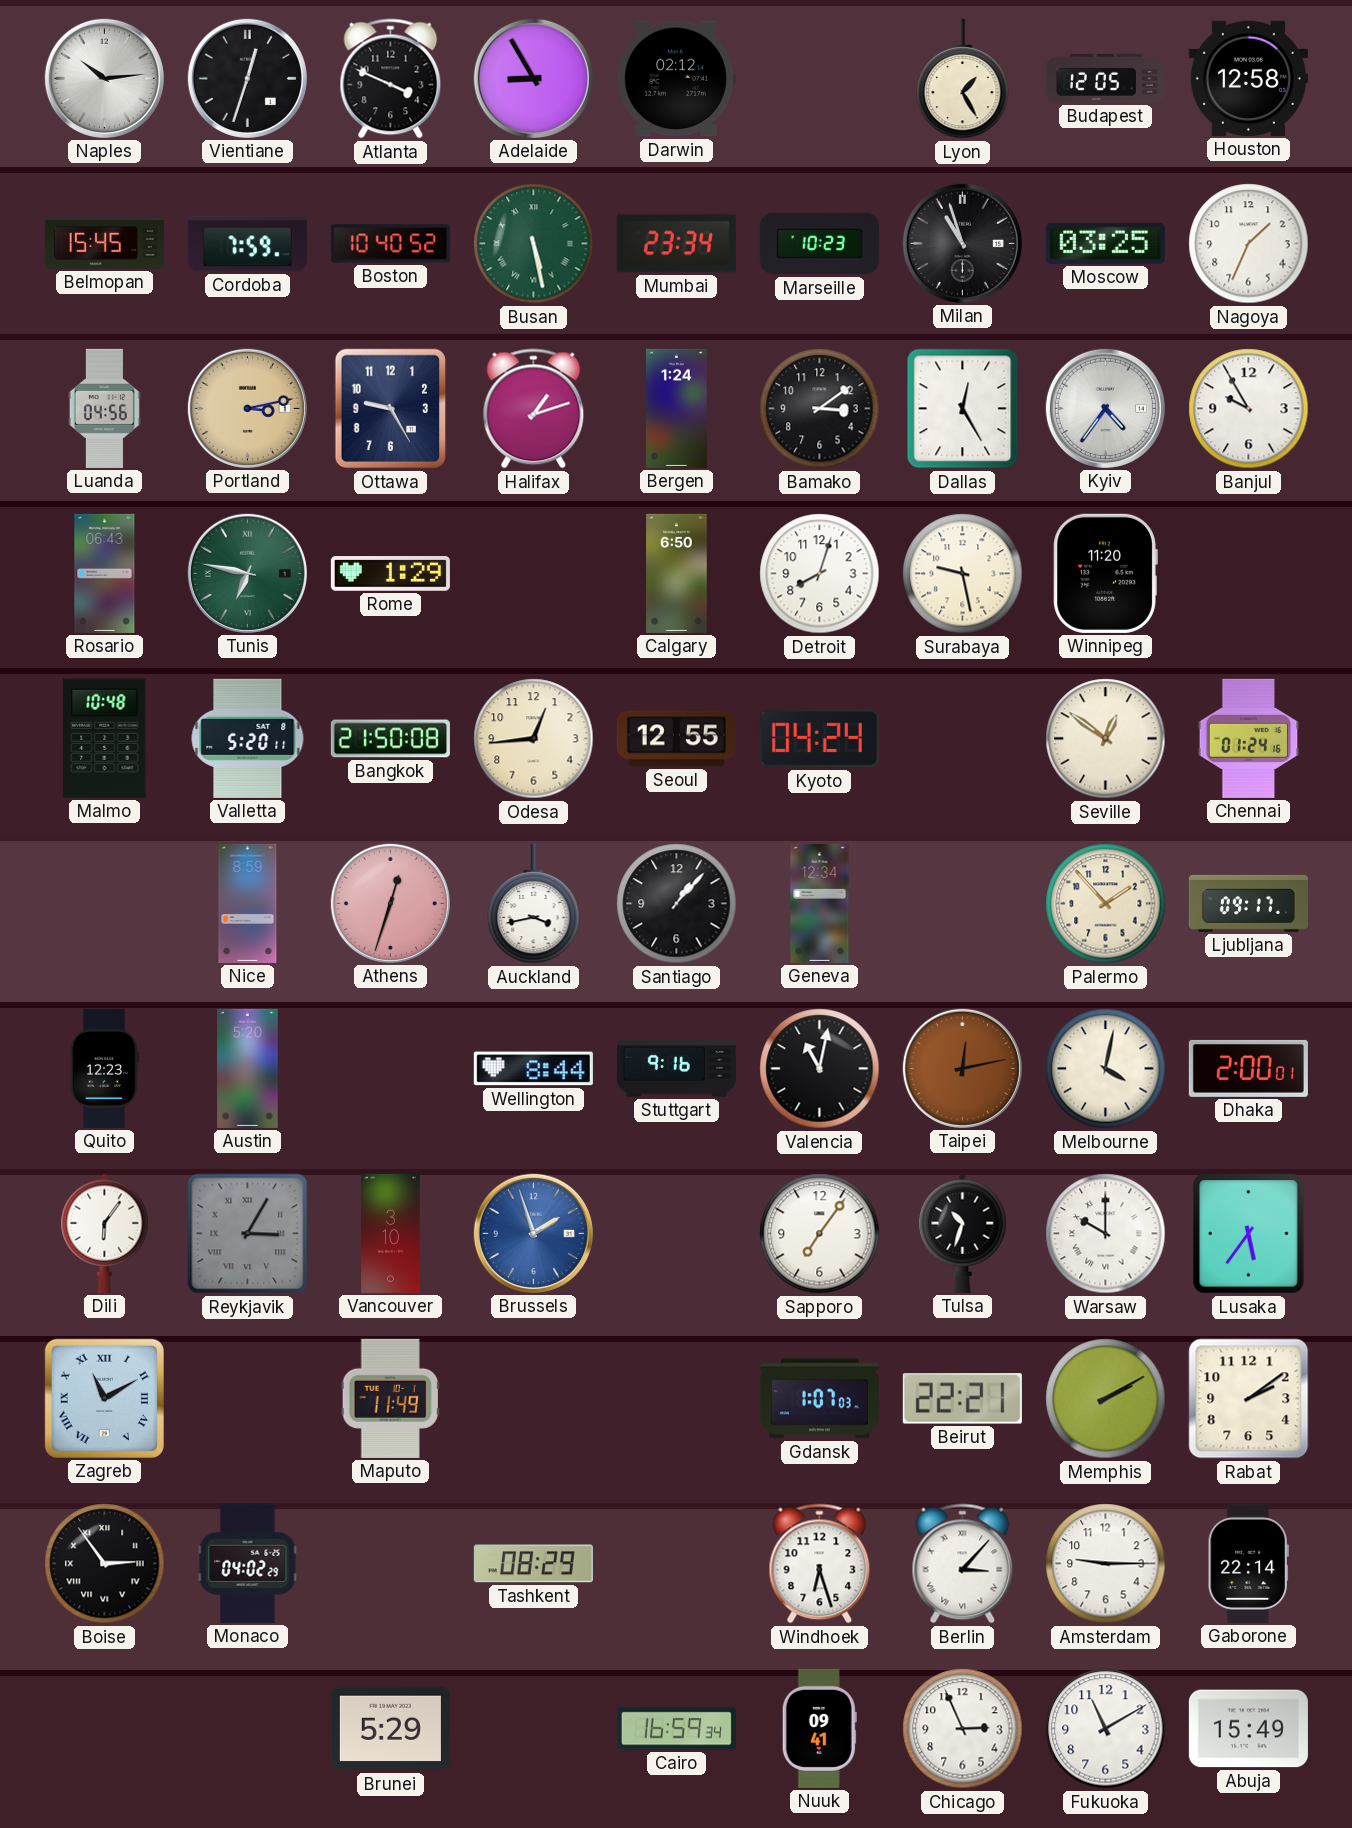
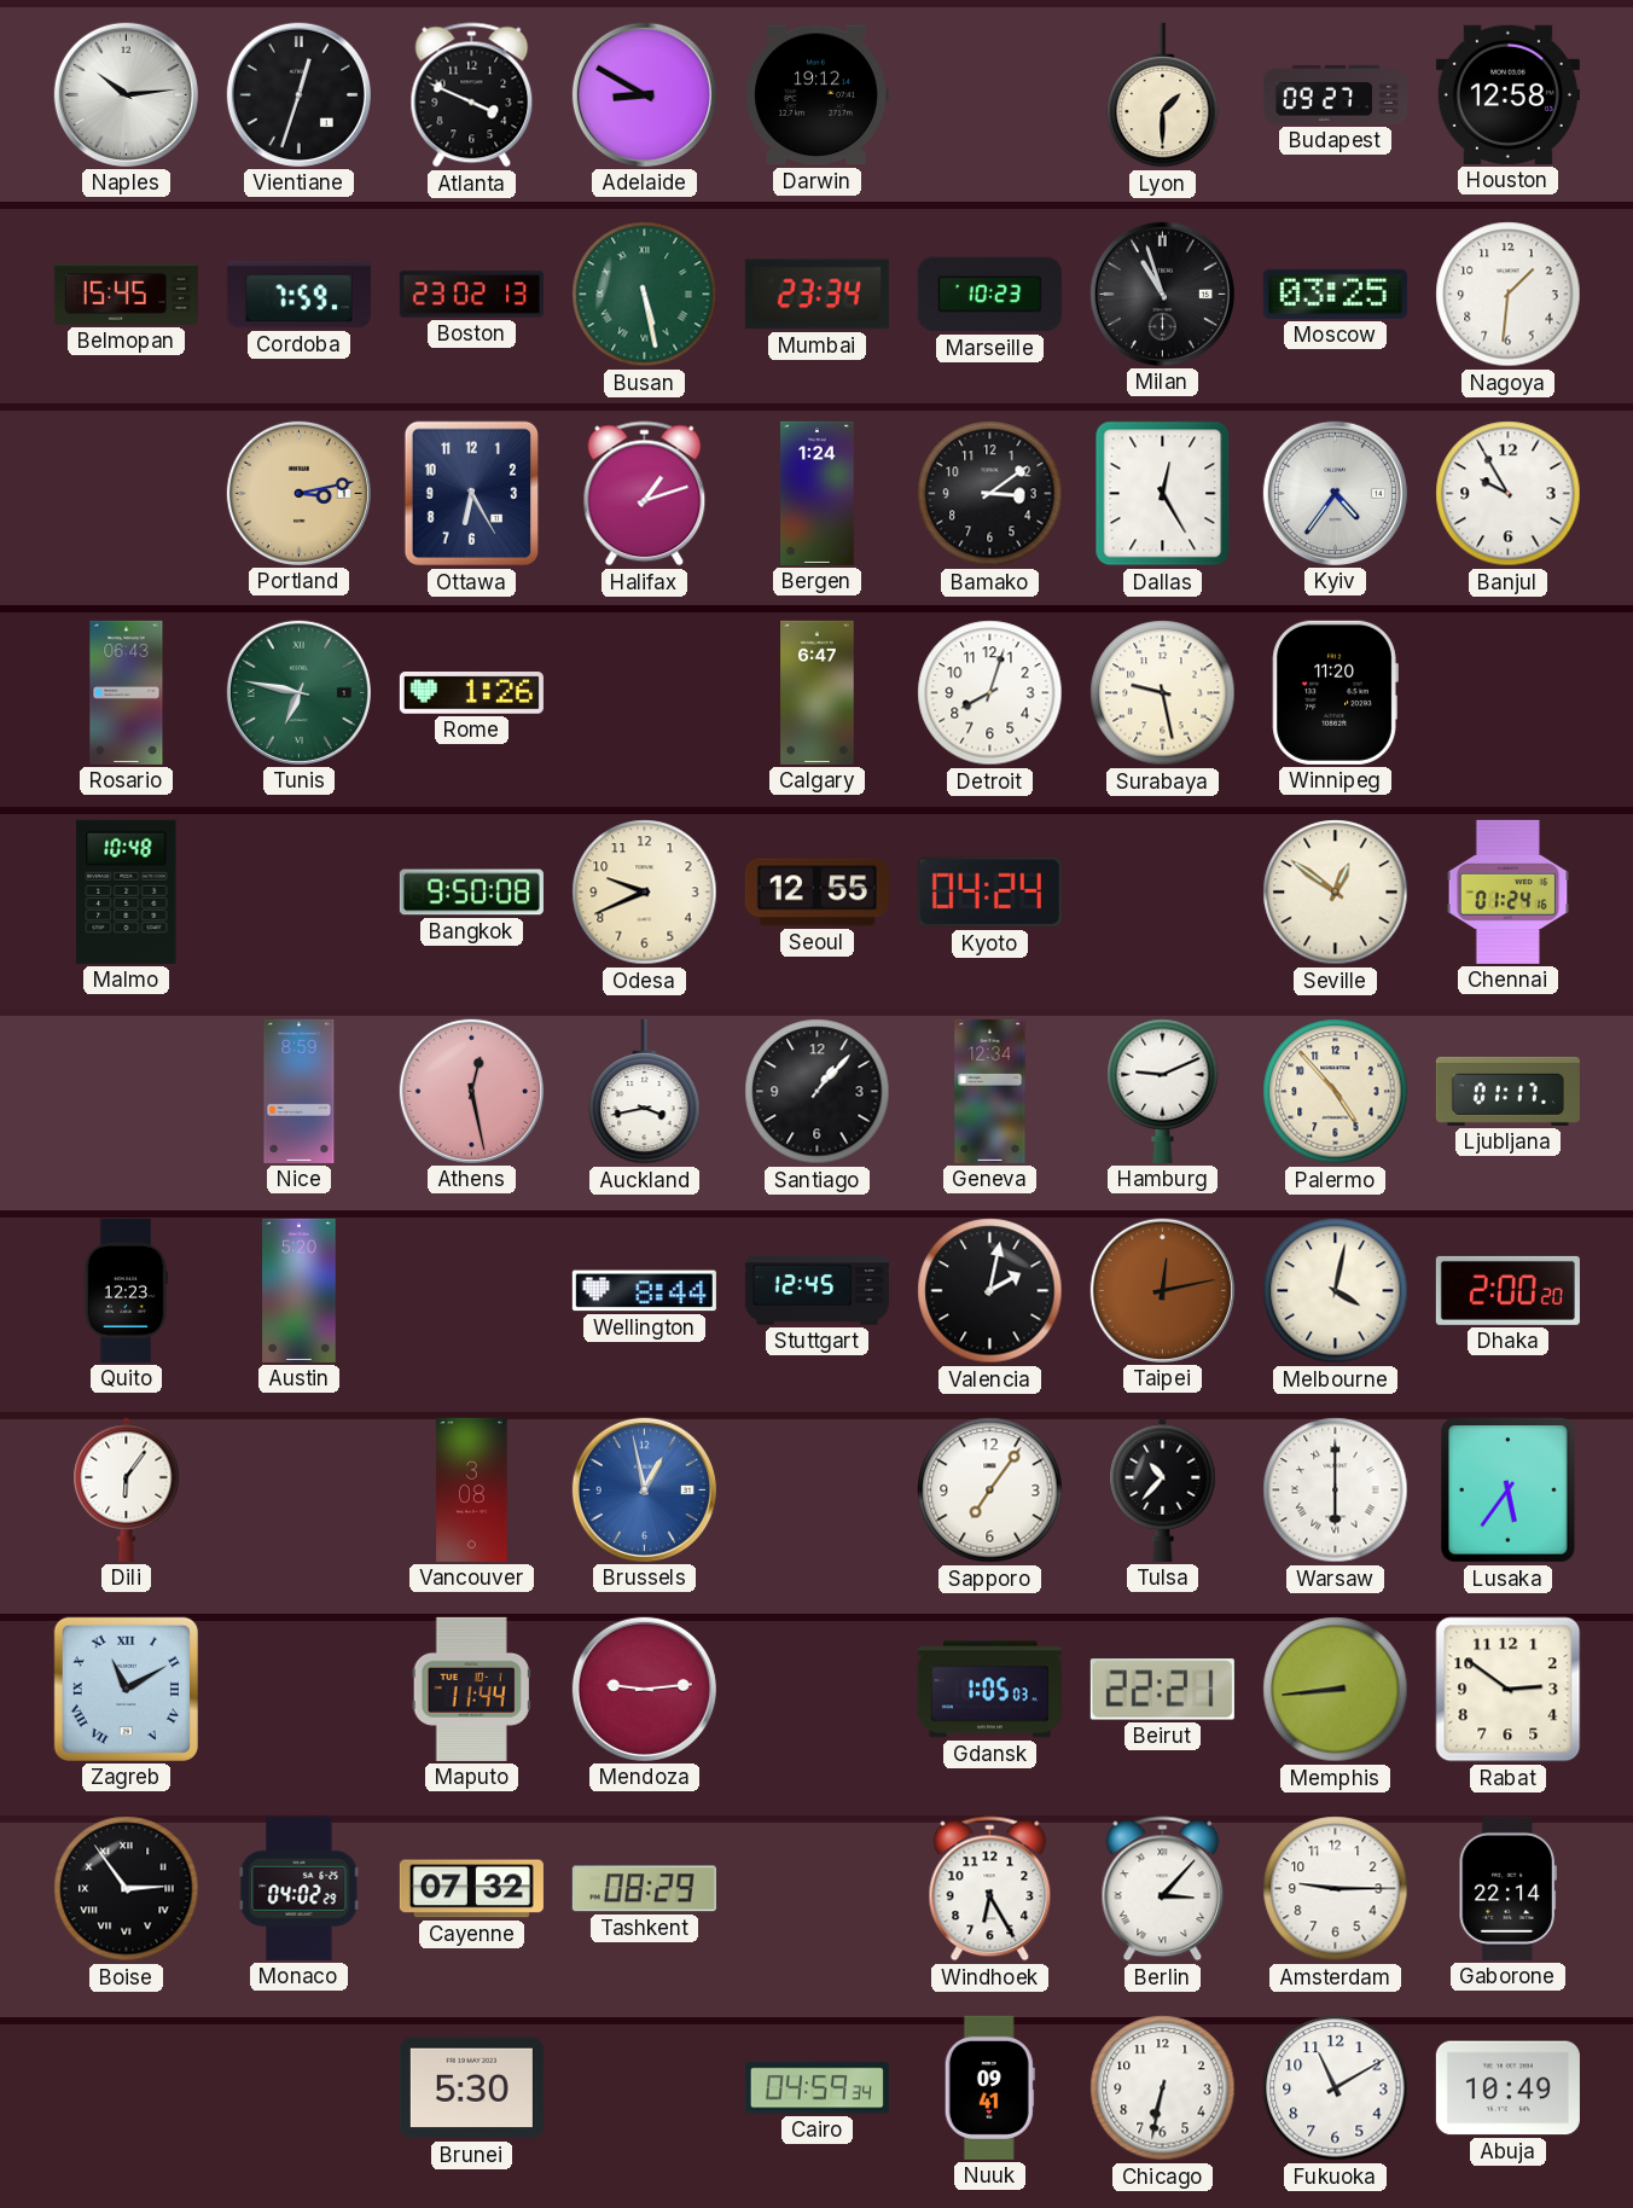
Adelaide: 8:55 -> 8:50
Darwin: 02:12 -> 19:12
Lyon: 1:25 -> 1:30
Budapest: 12:05 -> 09:27
Boston: 10:40 -> 23:02
Nagoya: 1:34 -> 1:31
Luanda: 04:56 -> none
Ottawa: 9:25 -> 6:25
Rome: 1:29 -> 1:26
Calgary: 6:50 -> 6:47
Valletta: 5:20 -> none
Bangkok: 21:50 -> 9:50
Odesa: 12:44 -> 9:41
Athens: 12:33 -> 12:28
Hamburg: none -> 9:11
Palermo: 1:53 -> 4:53
Ljubljana: 09:17 -> 01:17
Stuttgart: 9:16 -> 12:45
Valencia: 11:02 -> 2:02
Dhaka: 2:00:01 -> 2:00:20
Reykjavik: 3:05 -> none
Vancouver: 3:10 -> 3:08
Brussels: 1:57 -> 12:58
Tulsa: 10:33 -> 10:37
Warsaw: 10:00 -> 6:00
Maputo: 11:49 -> 11:44
Mendoza: none -> 9:14
Gdansk: 1:07 -> 1:05
Memphis: 2:10 -> 8:44
Rabat: 2:09 -> 2:51
Cayenne: none -> 07:32
Windhoek: 6:27 -> 6:25
Brunei: 5:29 -> 5:30
Cairo: 16:59 -> 04:59
Chicago: 2:56 -> 6:32
Abuja: 15:49 -> 10:49
